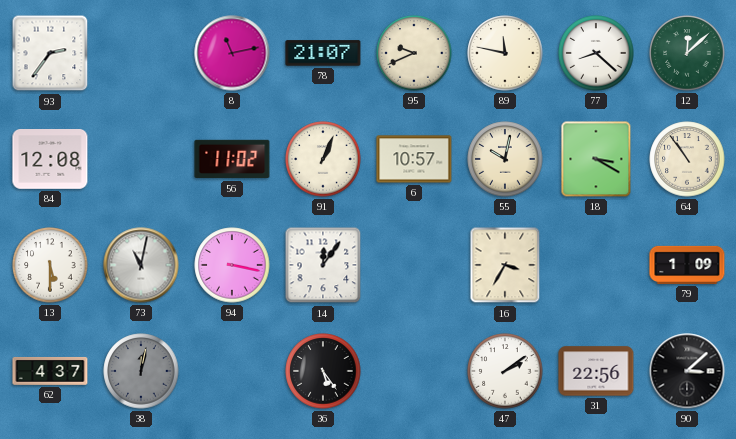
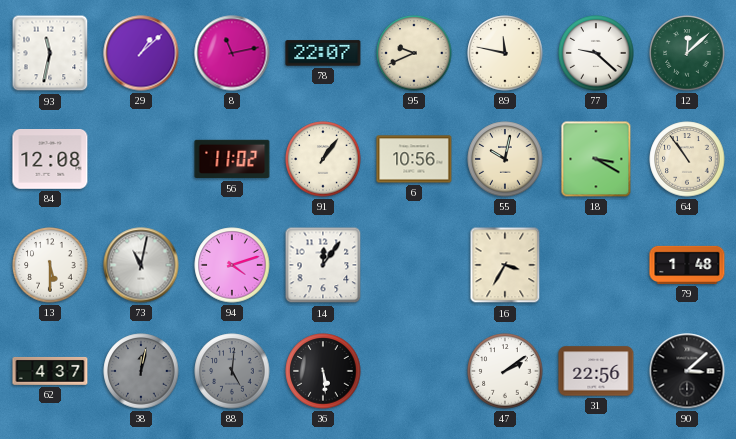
93: 2:36 -> 11:32
29: none -> 1:08
78: 21:07 -> 22:07
77: 8:22 -> 9:22
91: 1:04 -> 1:06
6: 10:57 -> 10:56
94: 3:17 -> 4:12
79: 1:09 -> 1:48
88: none -> 5:01
36: 5:24 -> 5:29
